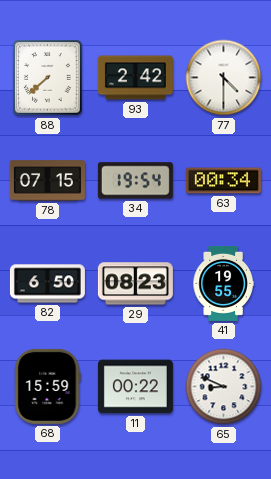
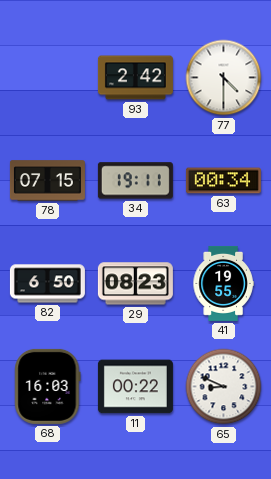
88: 7:38 -> none
34: 19:54 -> 19:11
68: 15:59 -> 16:03
